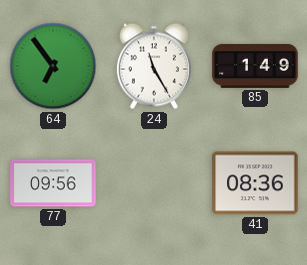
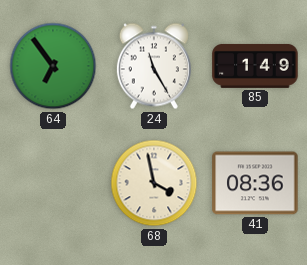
77: 09:56 -> none
68: none -> 3:58
